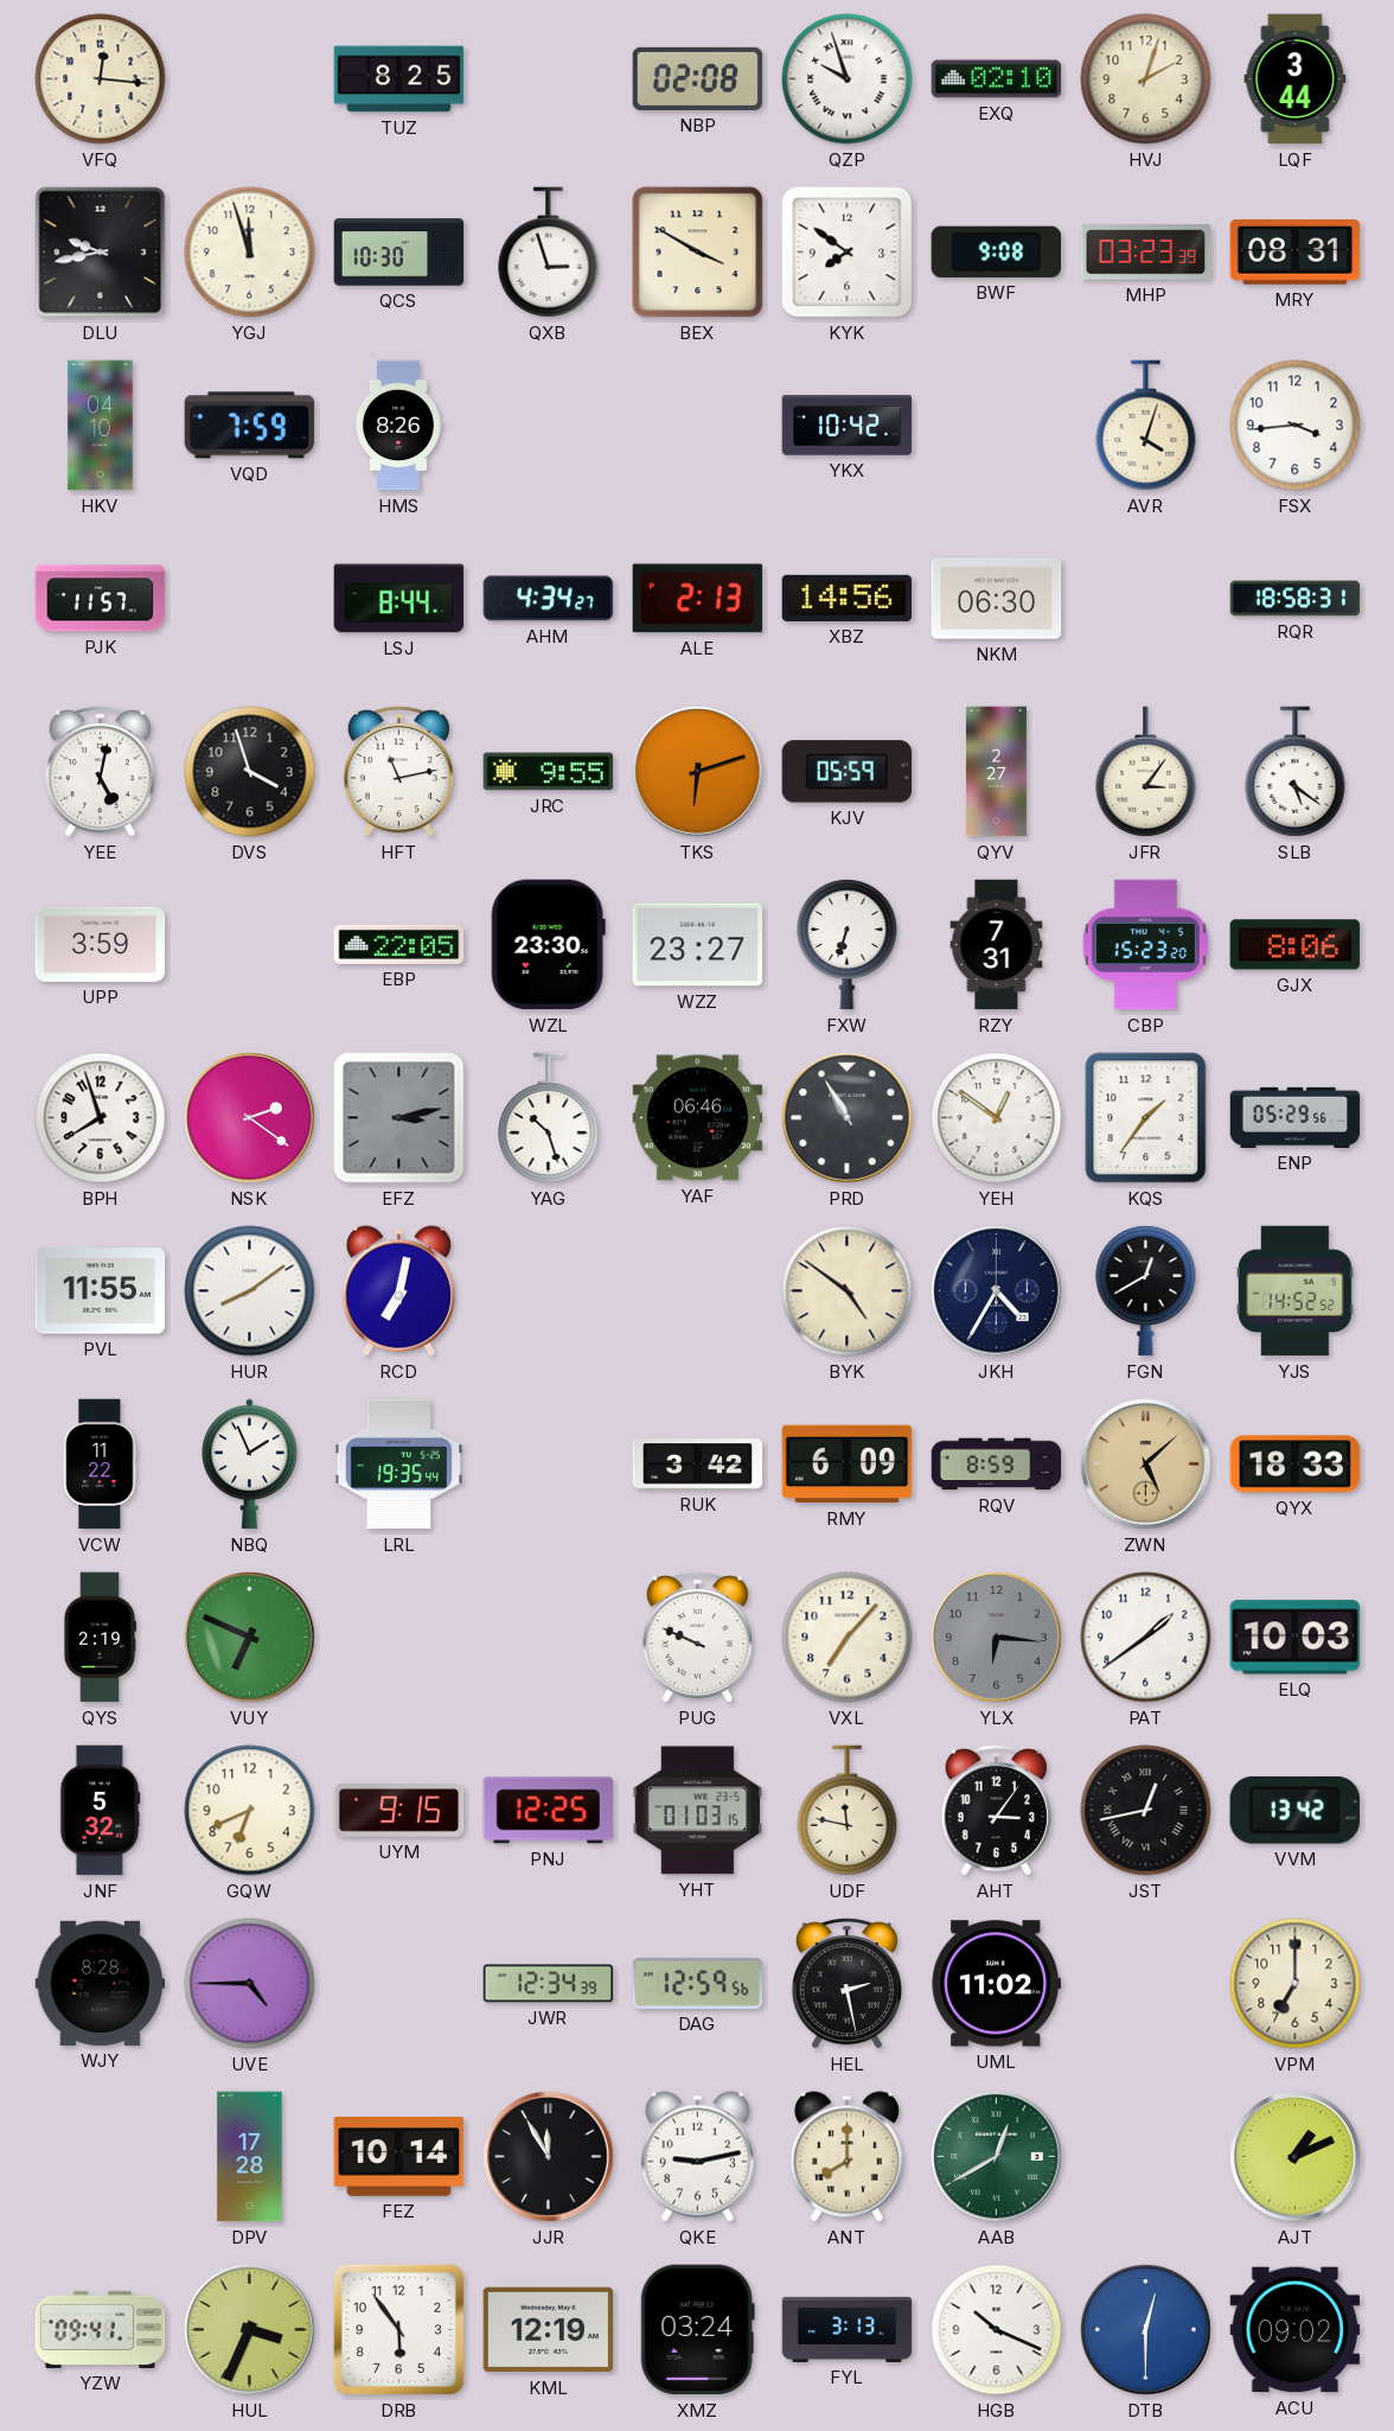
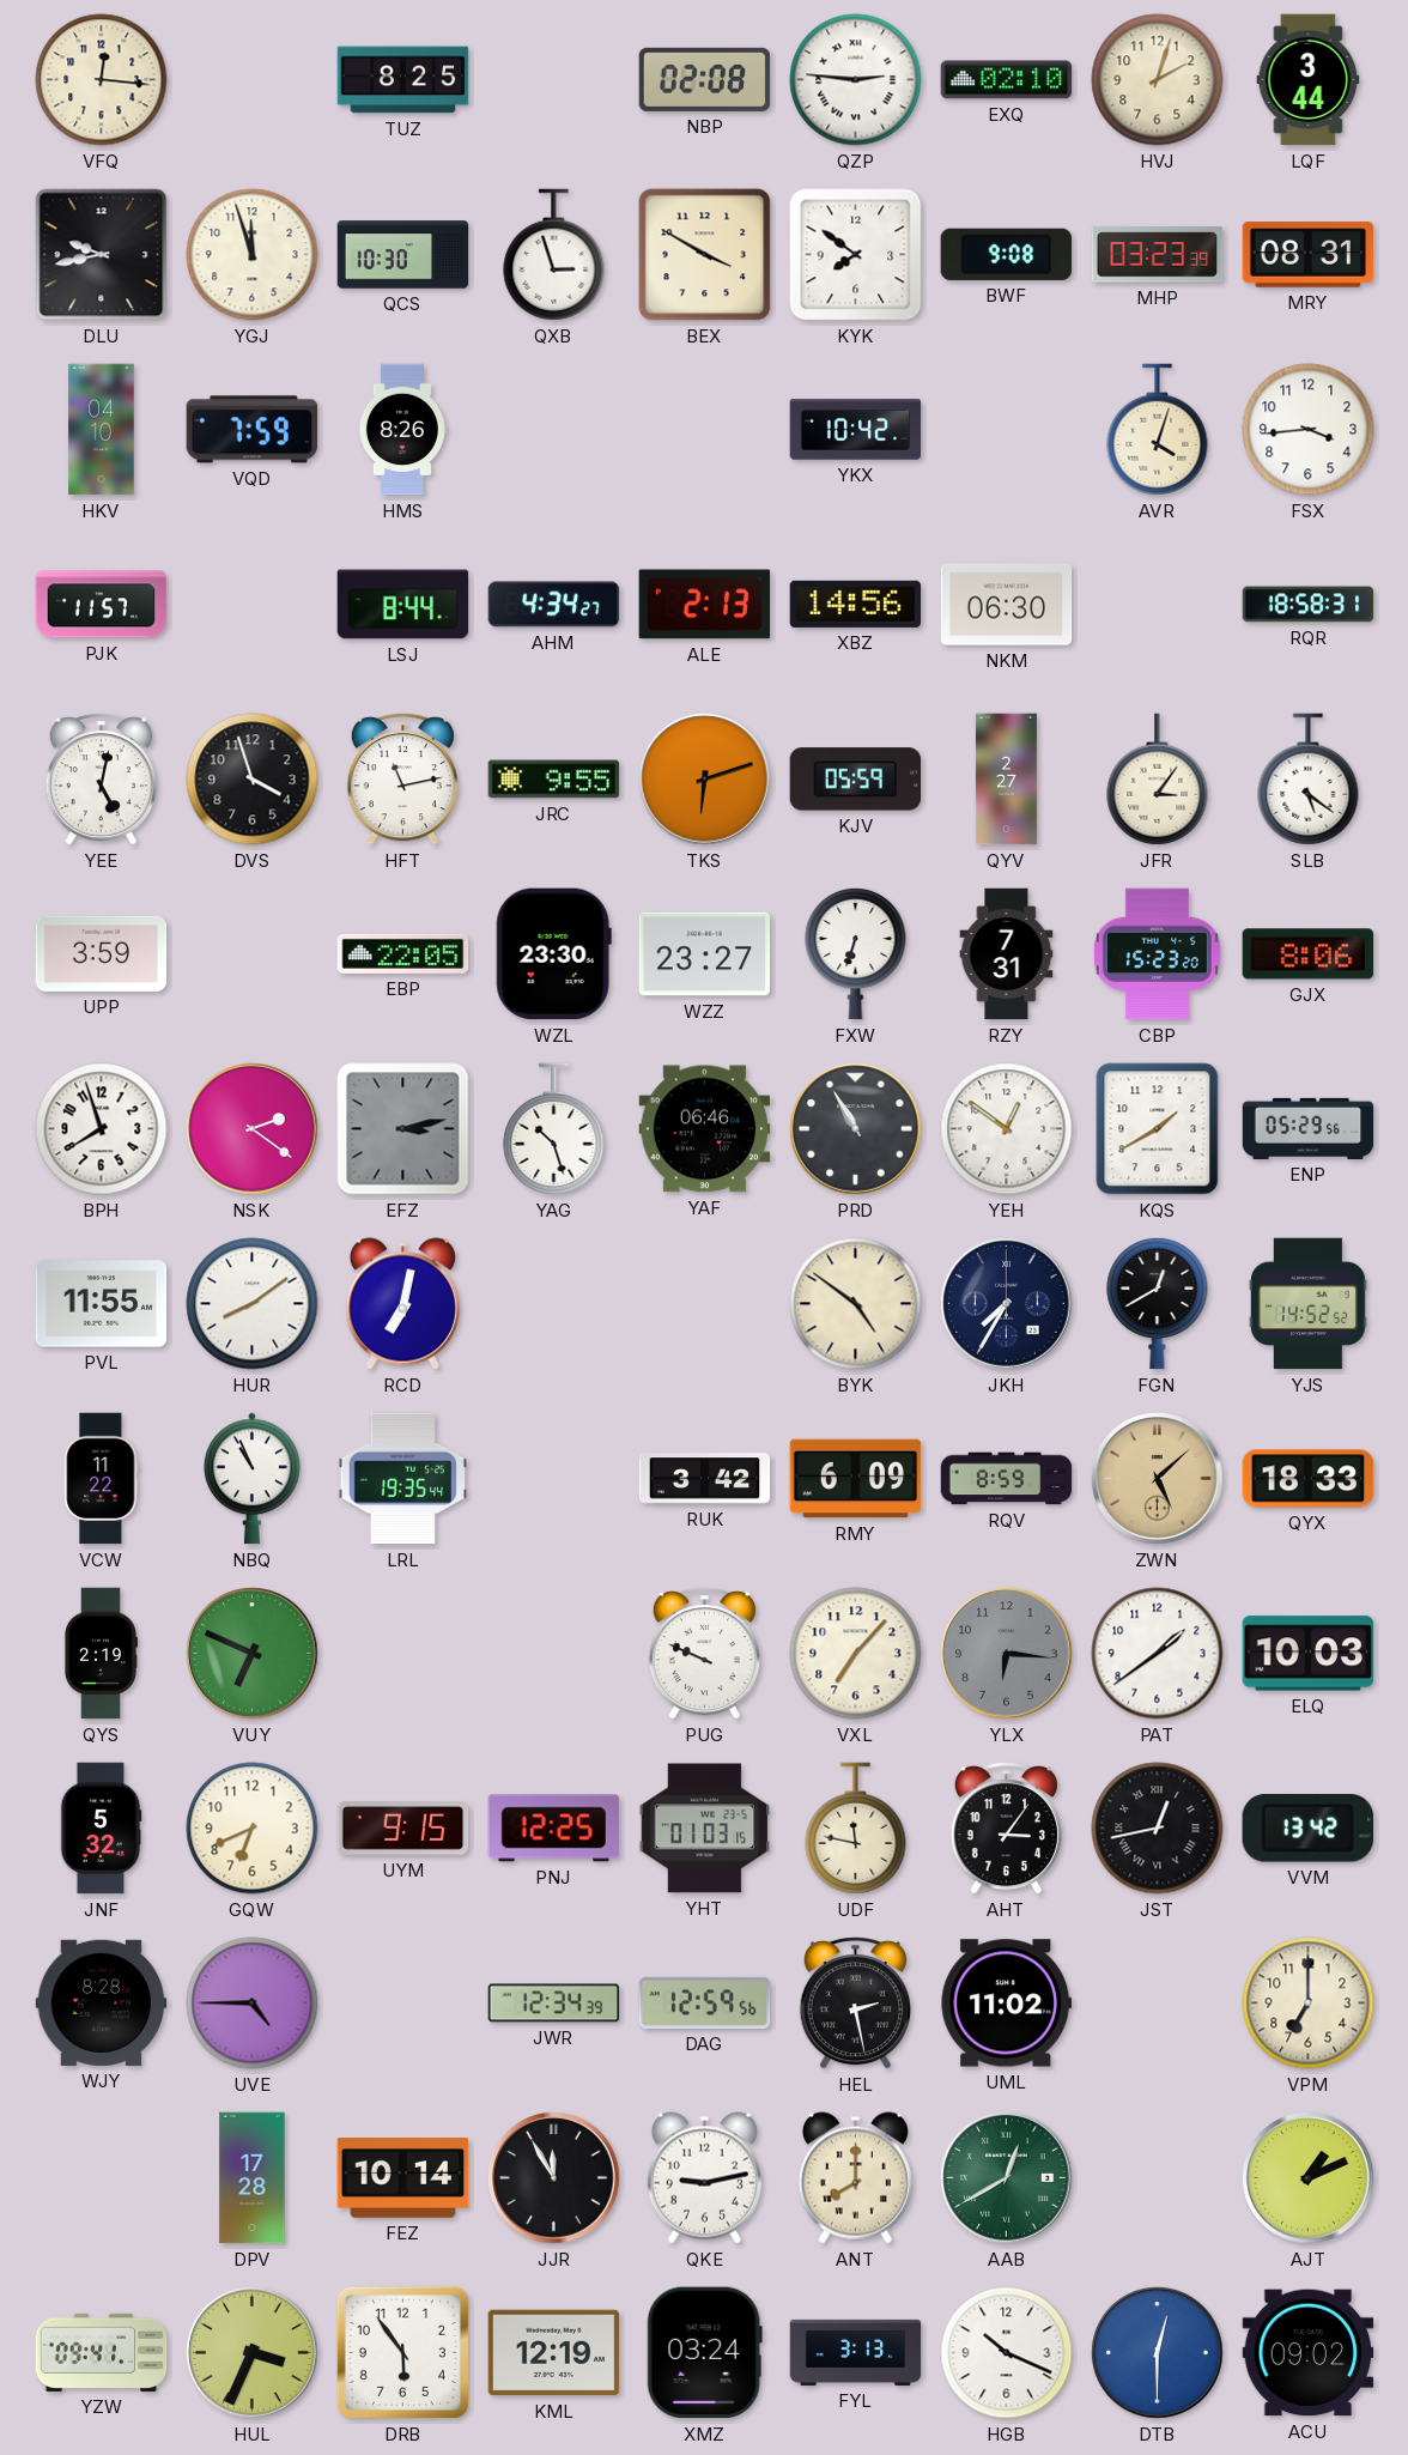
QZP: 9:57 -> 2:46
KQS: 1:36 -> 1:40
JKH: 4:35 -> 7:35
NBQ: 1:56 -> 10:56
